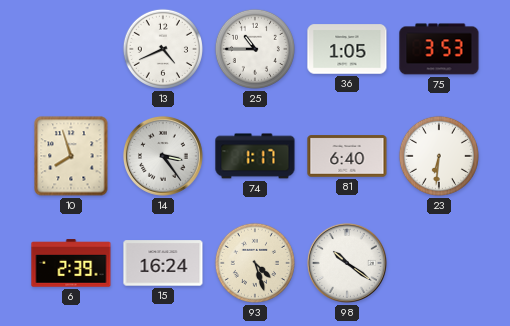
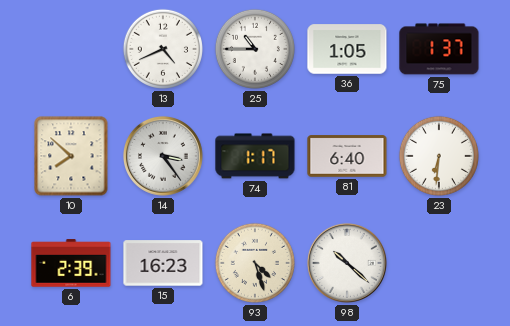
75: 3:53 -> 1:37
10: 7:57 -> 7:52
15: 16:24 -> 16:23
98: 10:21 -> 10:22
